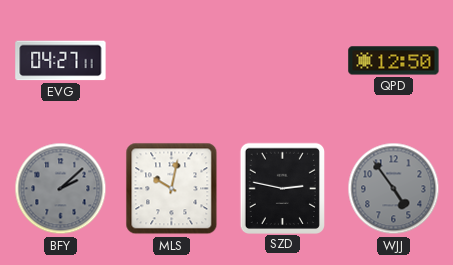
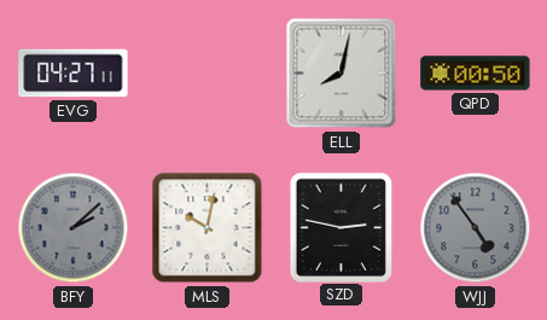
ELL: none -> 8:02
QPD: 12:50 -> 00:50
